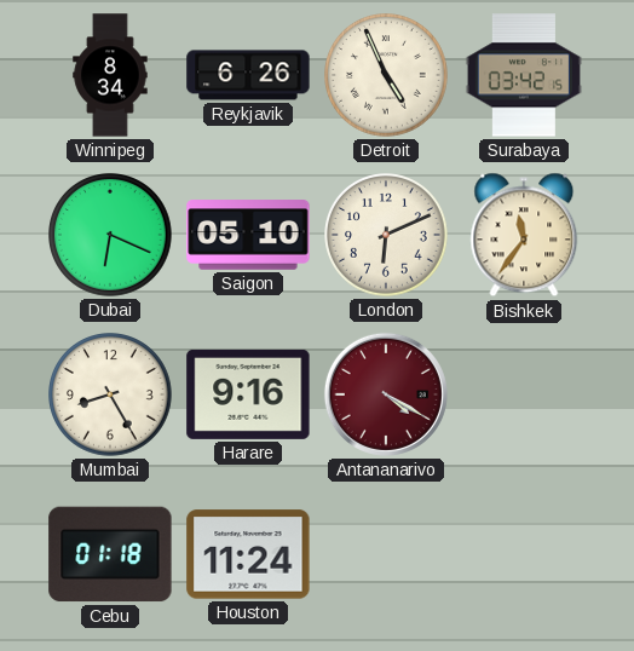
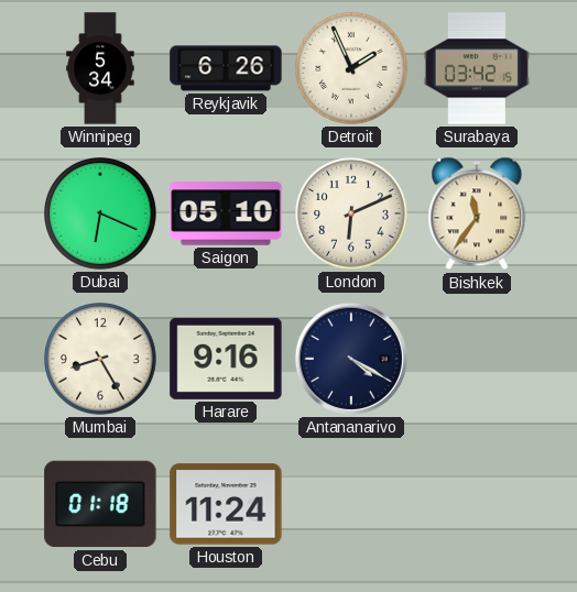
Winnipeg: 8:34 -> 5:34
Detroit: 4:56 -> 1:56
Antananarivo dial: burgundy -> navy
